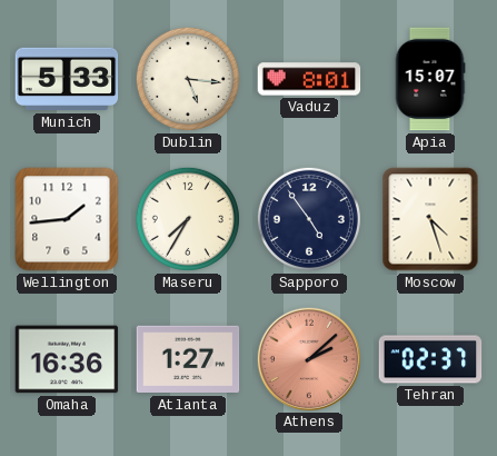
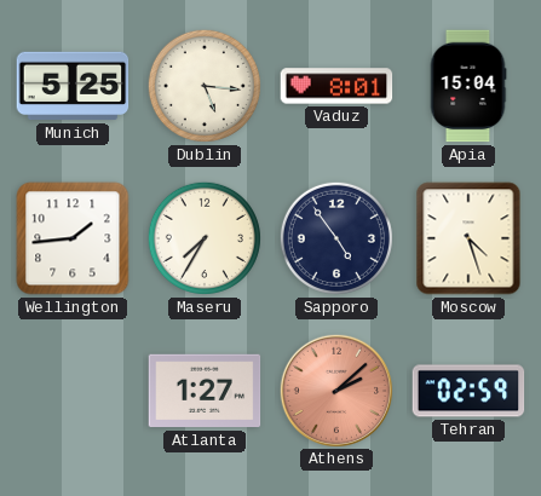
Munich: 5:33 -> 5:25
Apia: 15:07 -> 15:04
Omaha: 16:36 -> none
Tehran: 02:37 -> 02:59
